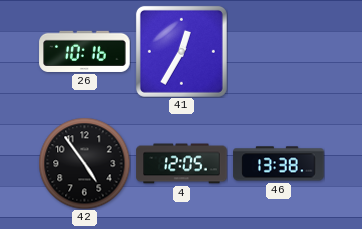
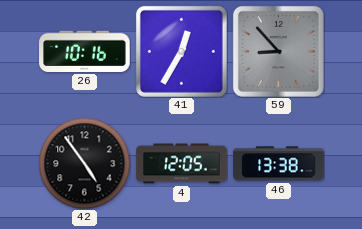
59: none -> 8:53
